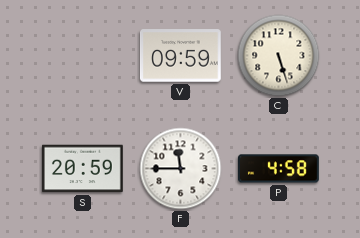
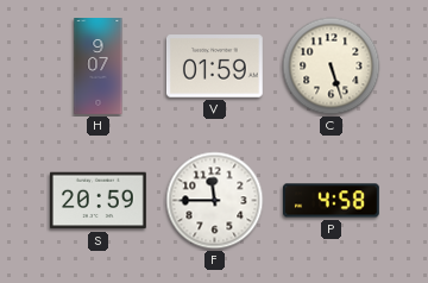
H: none -> 9:07
V: 09:59 -> 01:59
